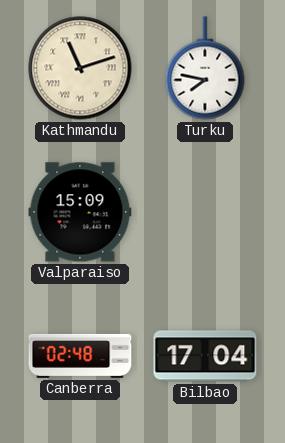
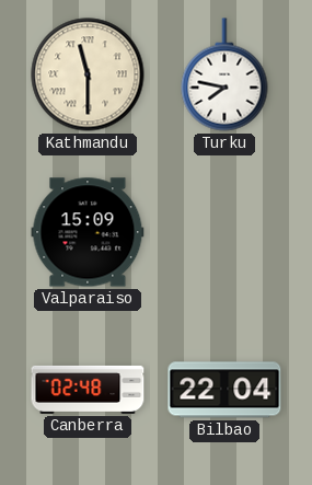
Kathmandu: 11:12 -> 11:30
Bilbao: 17:04 -> 22:04
